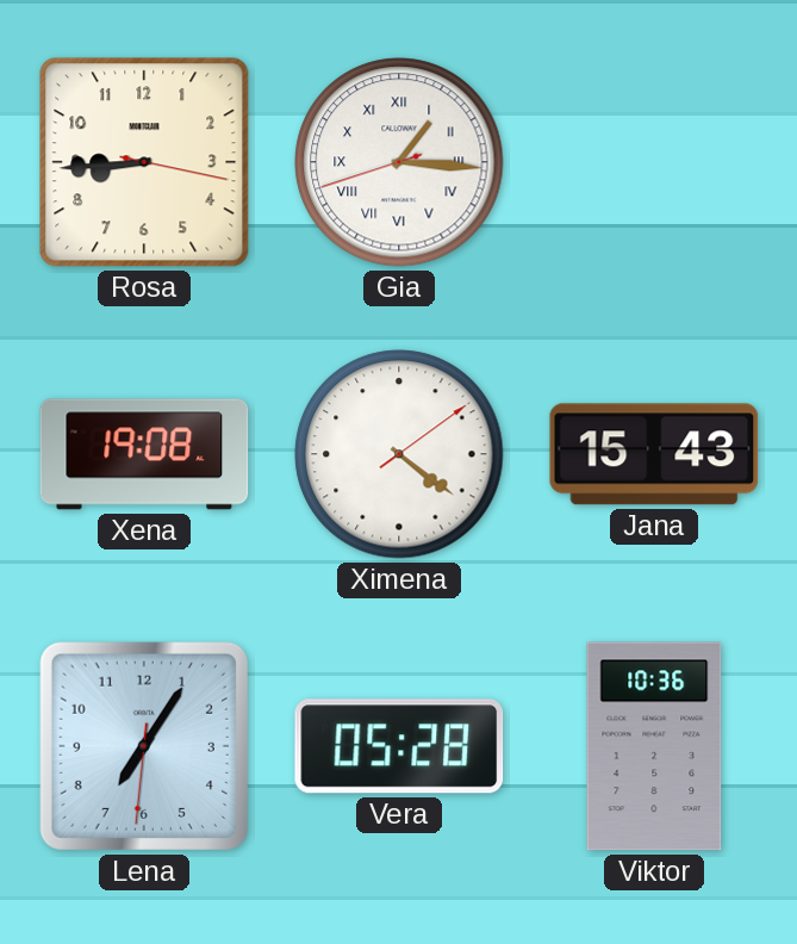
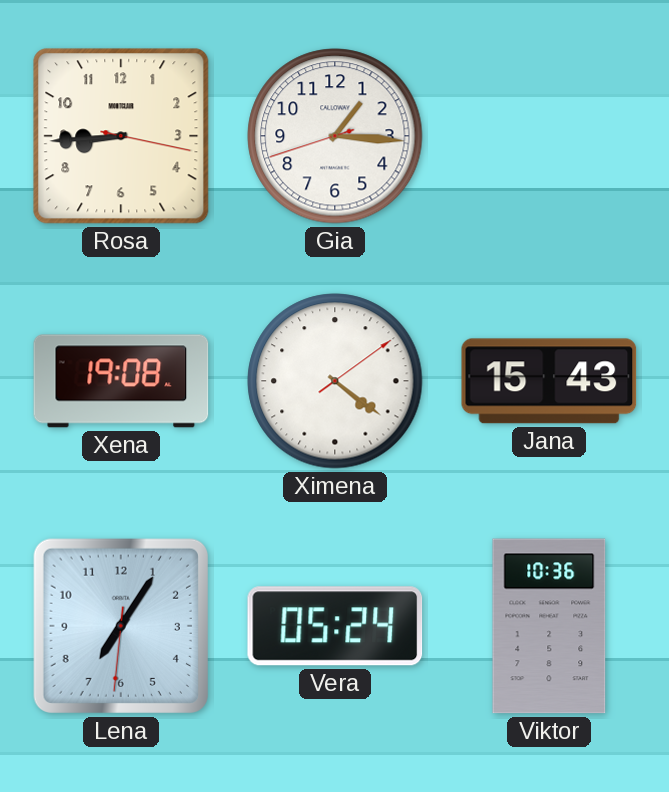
Gia numerals: Roman -> Arabic
Vera: 05:28 -> 05:24
